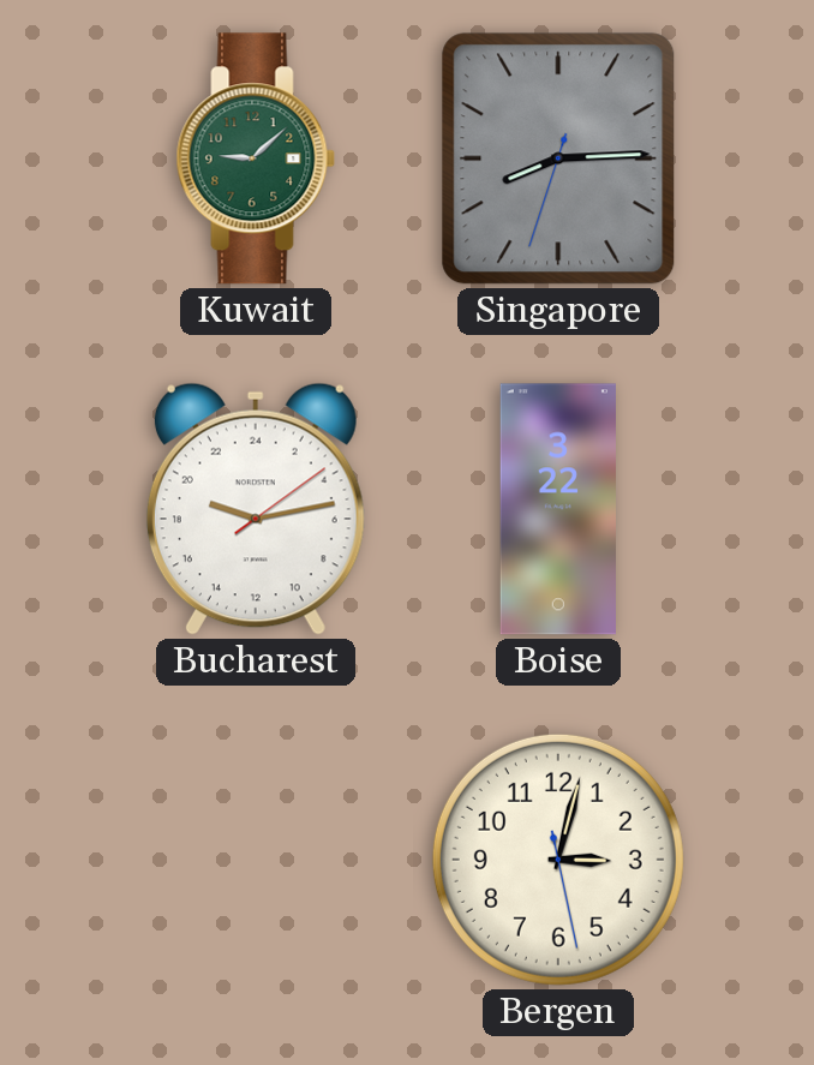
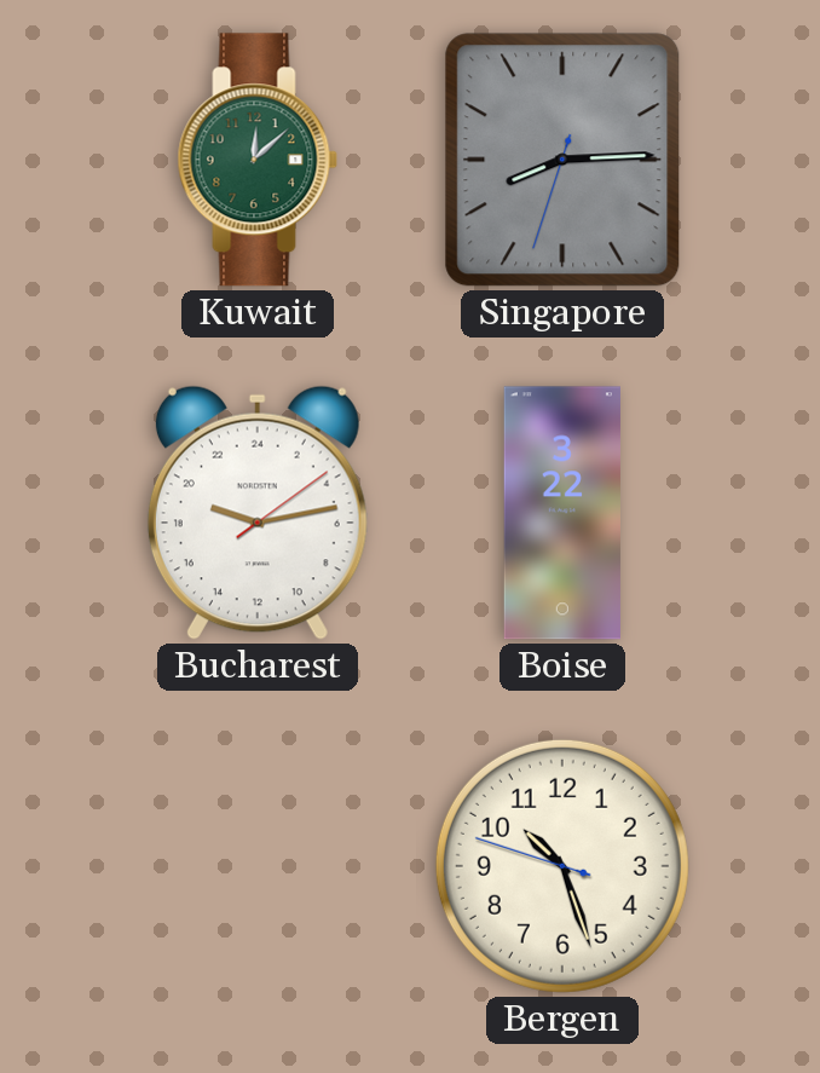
Kuwait: 9:08 -> 12:08
Bergen: 3:02 -> 10:26
